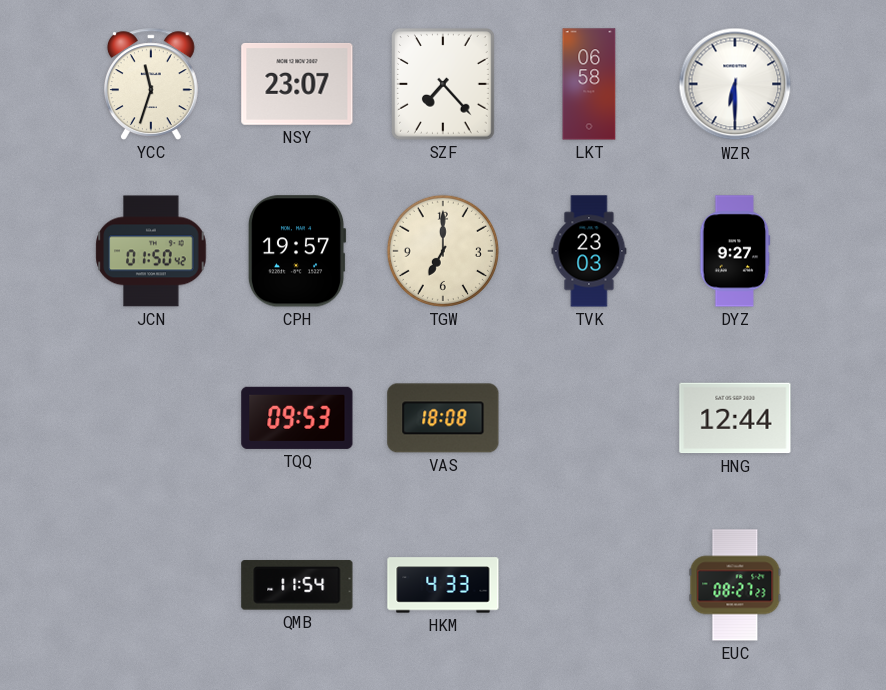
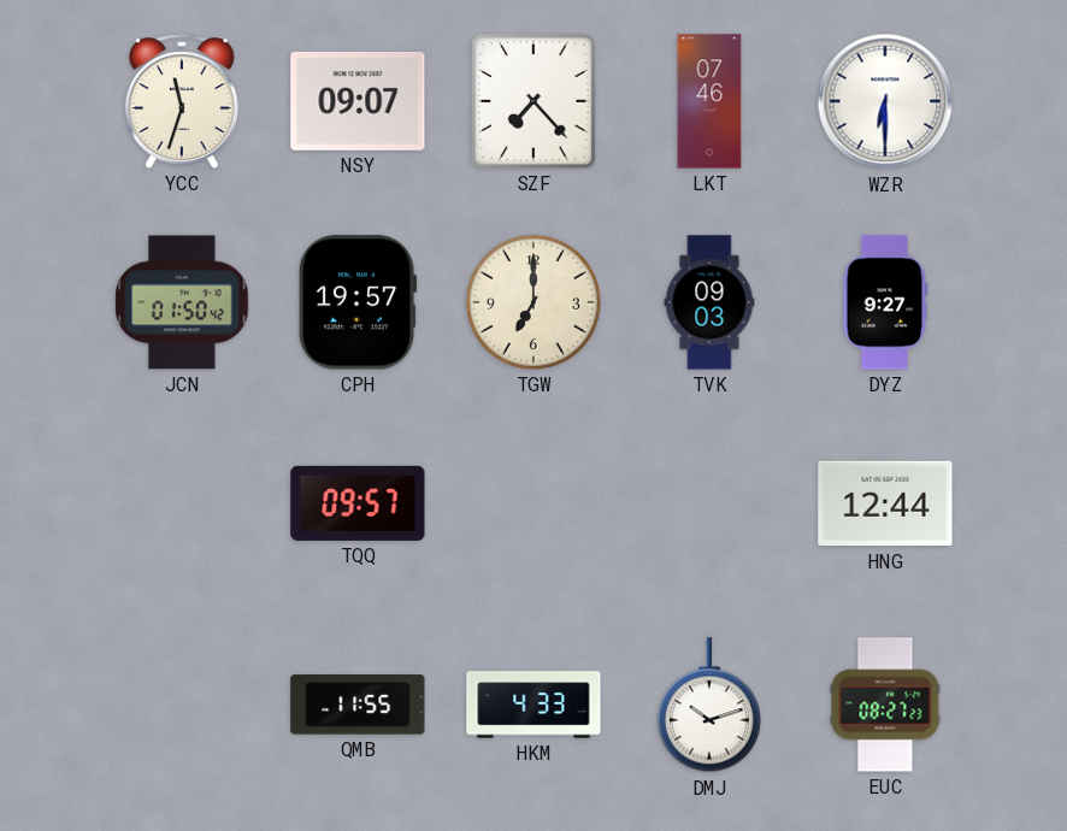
NSY: 23:07 -> 09:07
LKT: 06:58 -> 07:46
TVK: 23:03 -> 09:03
TQQ: 09:53 -> 09:57
VAS: 18:08 -> none
QMB: 11:54 -> 11:55
DMJ: none -> 10:12
